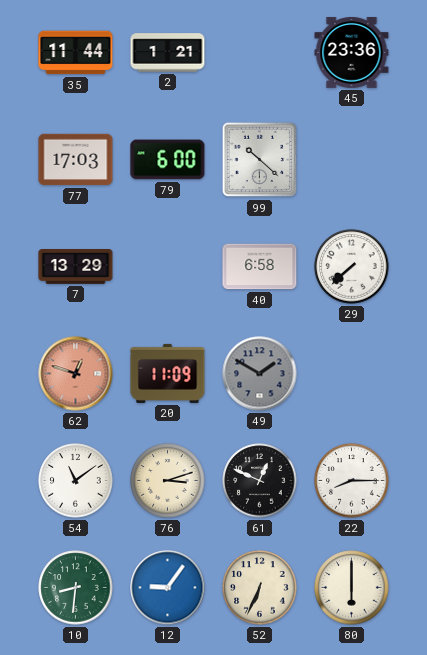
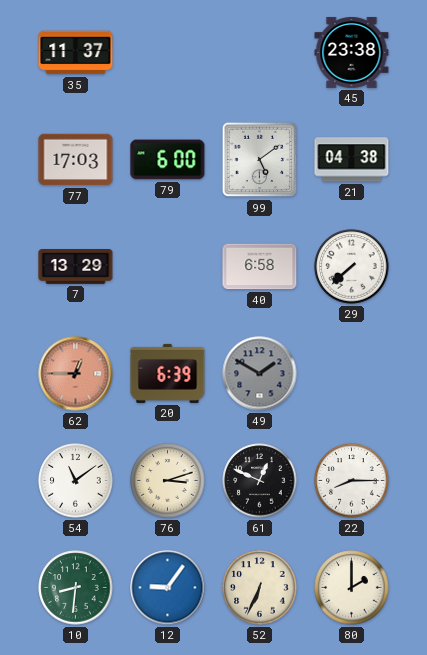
35: 11:44 -> 11:37
2: 1:21 -> none
45: 23:36 -> 23:38
99: 10:22 -> 5:09
21: none -> 04:38
62: 12:48 -> 12:45
20: 11:09 -> 6:39
80: 6:00 -> 2:00
